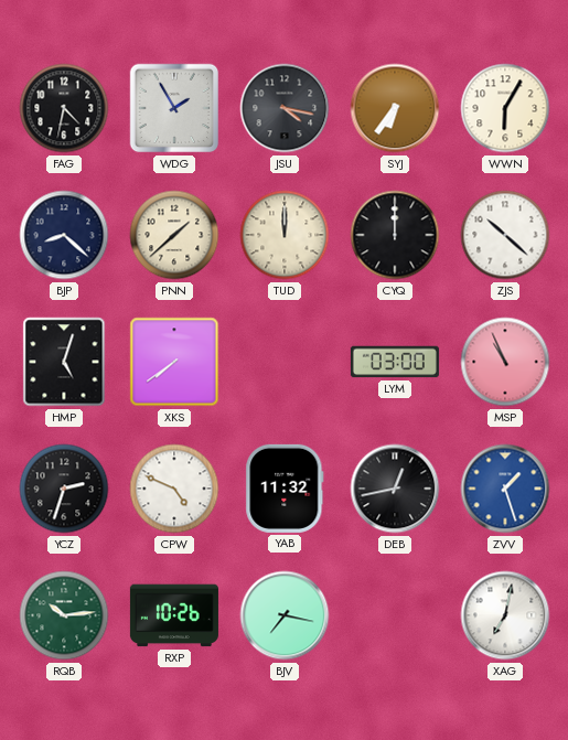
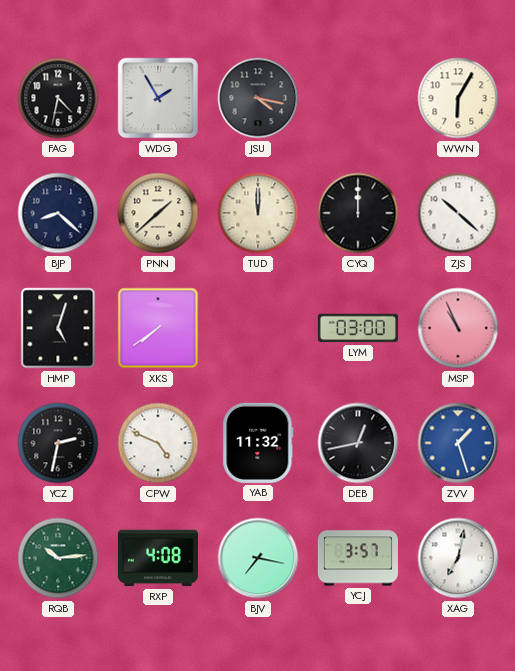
SYJ: 6:36 -> none
YCZ: 2:33 -> 2:32
RXP: 10:26 -> 4:08
YCJ: none -> 3:57
